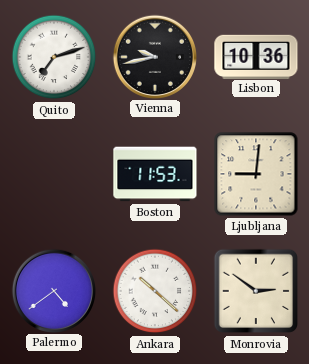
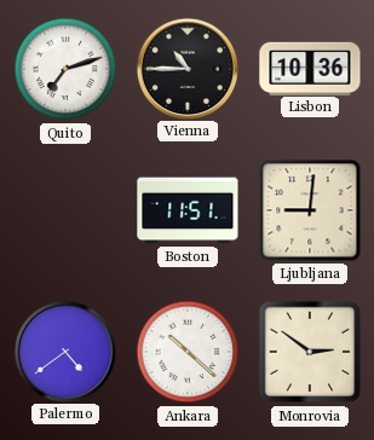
Vienna: 9:43 -> 10:45
Boston: 11:53 -> 11:51
